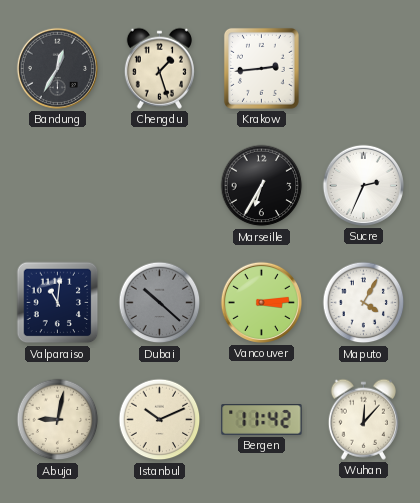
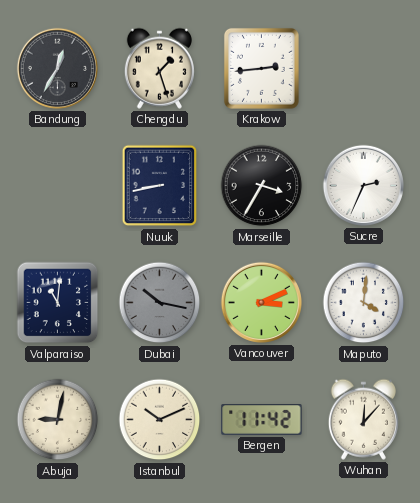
Nuuk: none -> 8:43
Marseille: 6:35 -> 3:35
Dubai: 10:22 -> 10:17
Vancouver: 3:14 -> 3:11
Maputo: 4:05 -> 4:01
